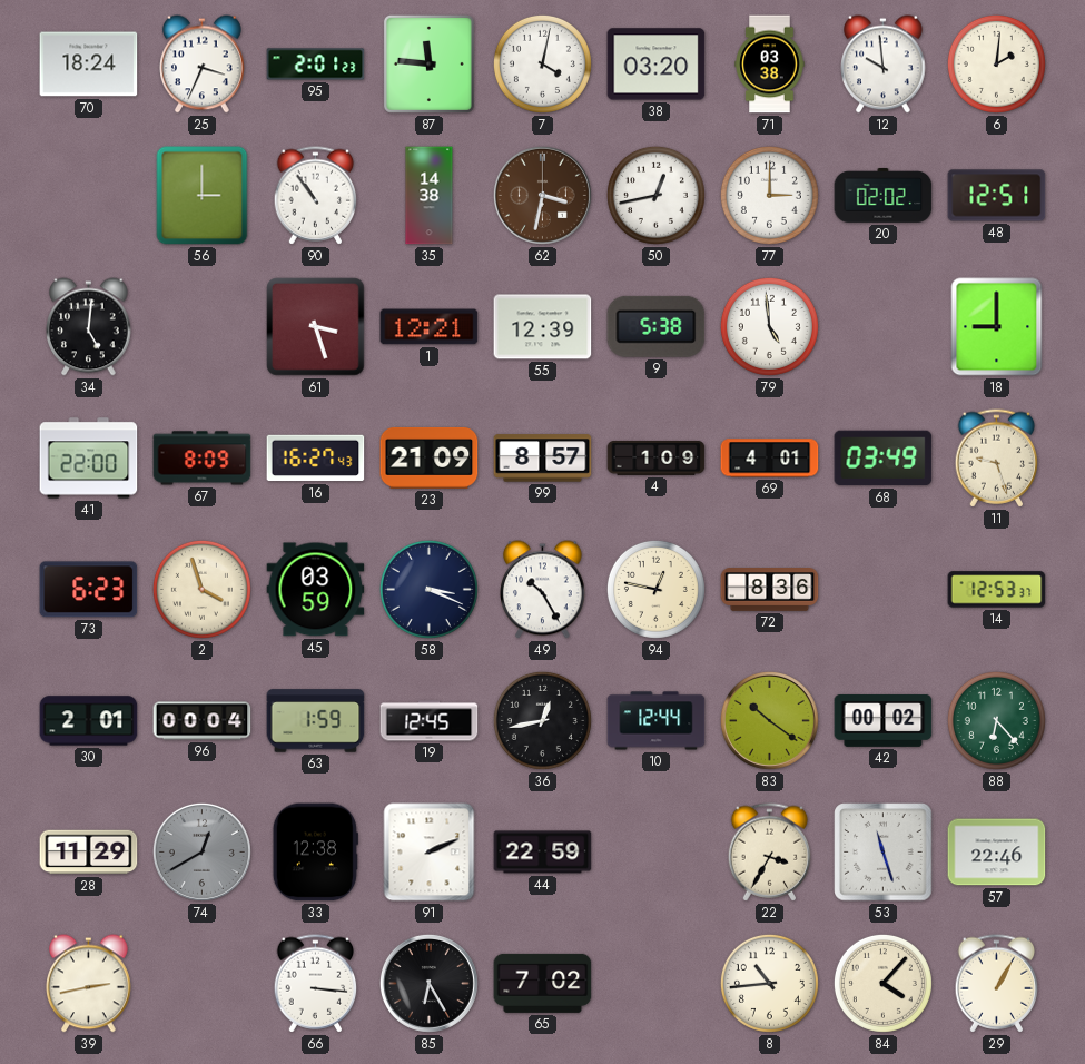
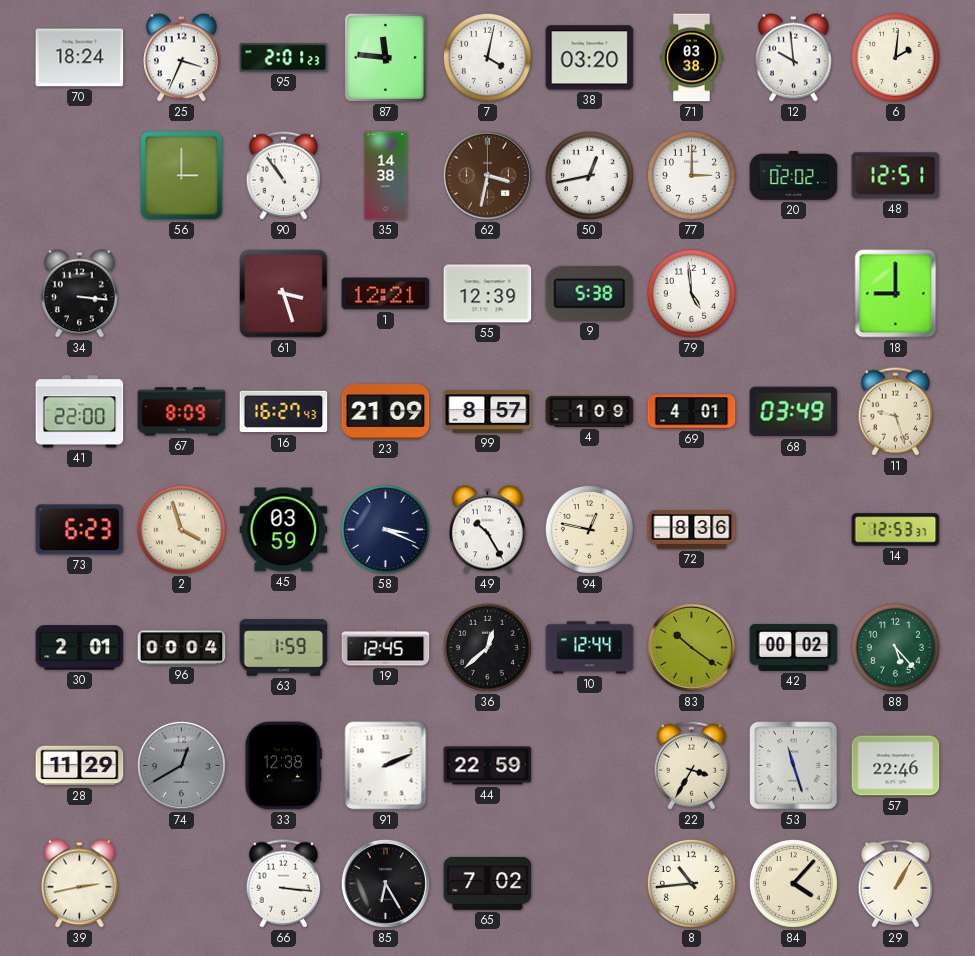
34: 5:01 -> 3:16
36: 12:43 -> 12:38
88: 6:23 -> 5:23
